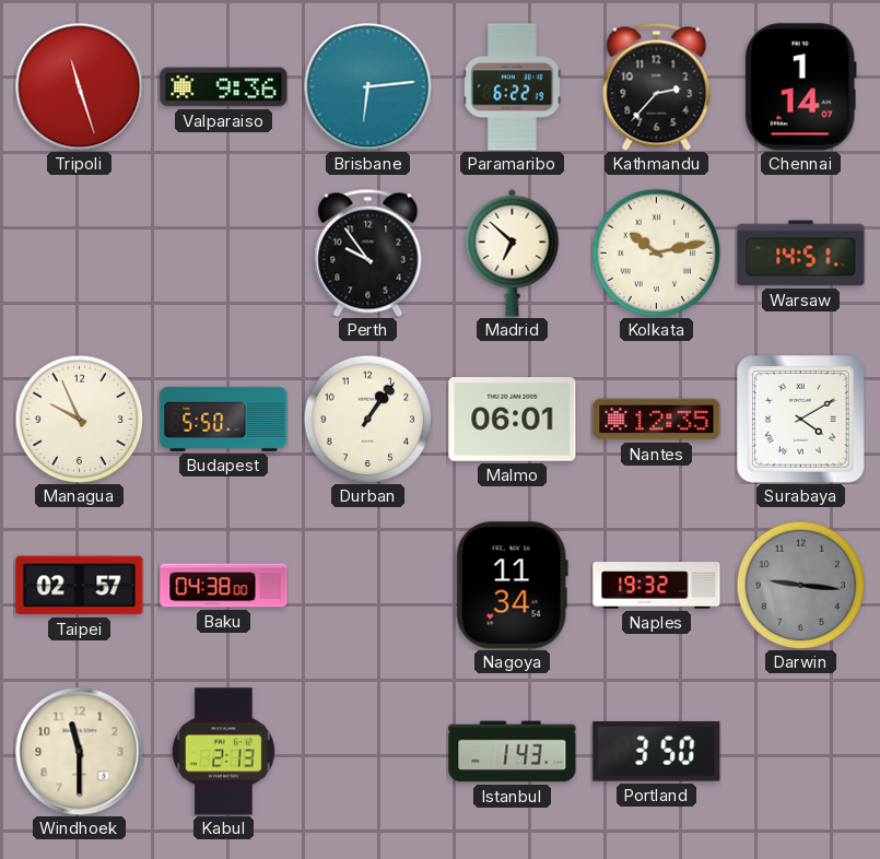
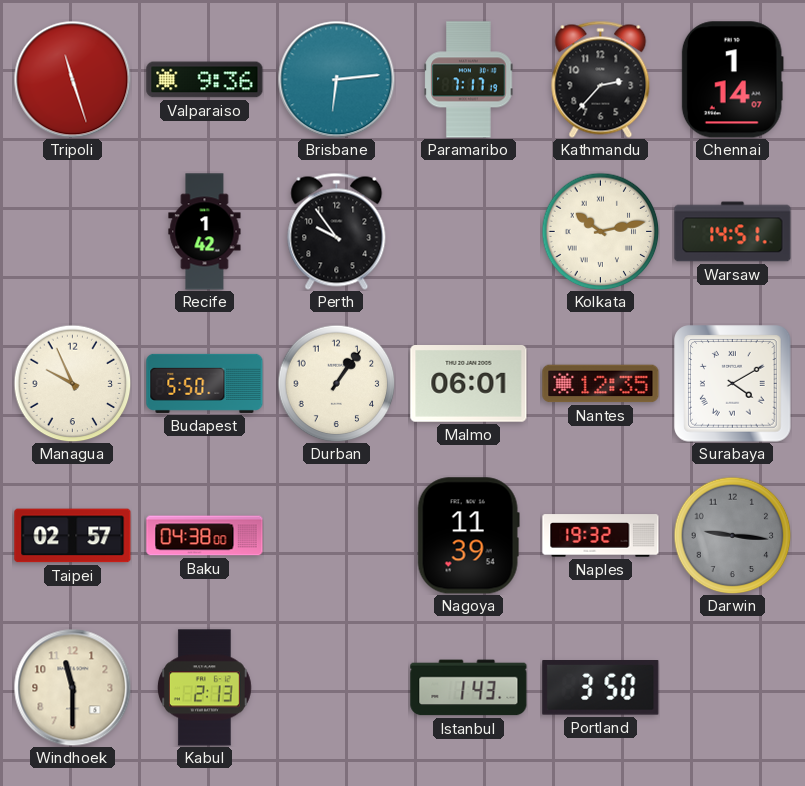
Paramaribo: 6:22 -> 7:17
Recife: none -> 1:42
Madrid: 6:52 -> none
Nagoya: 11:34 -> 11:39
